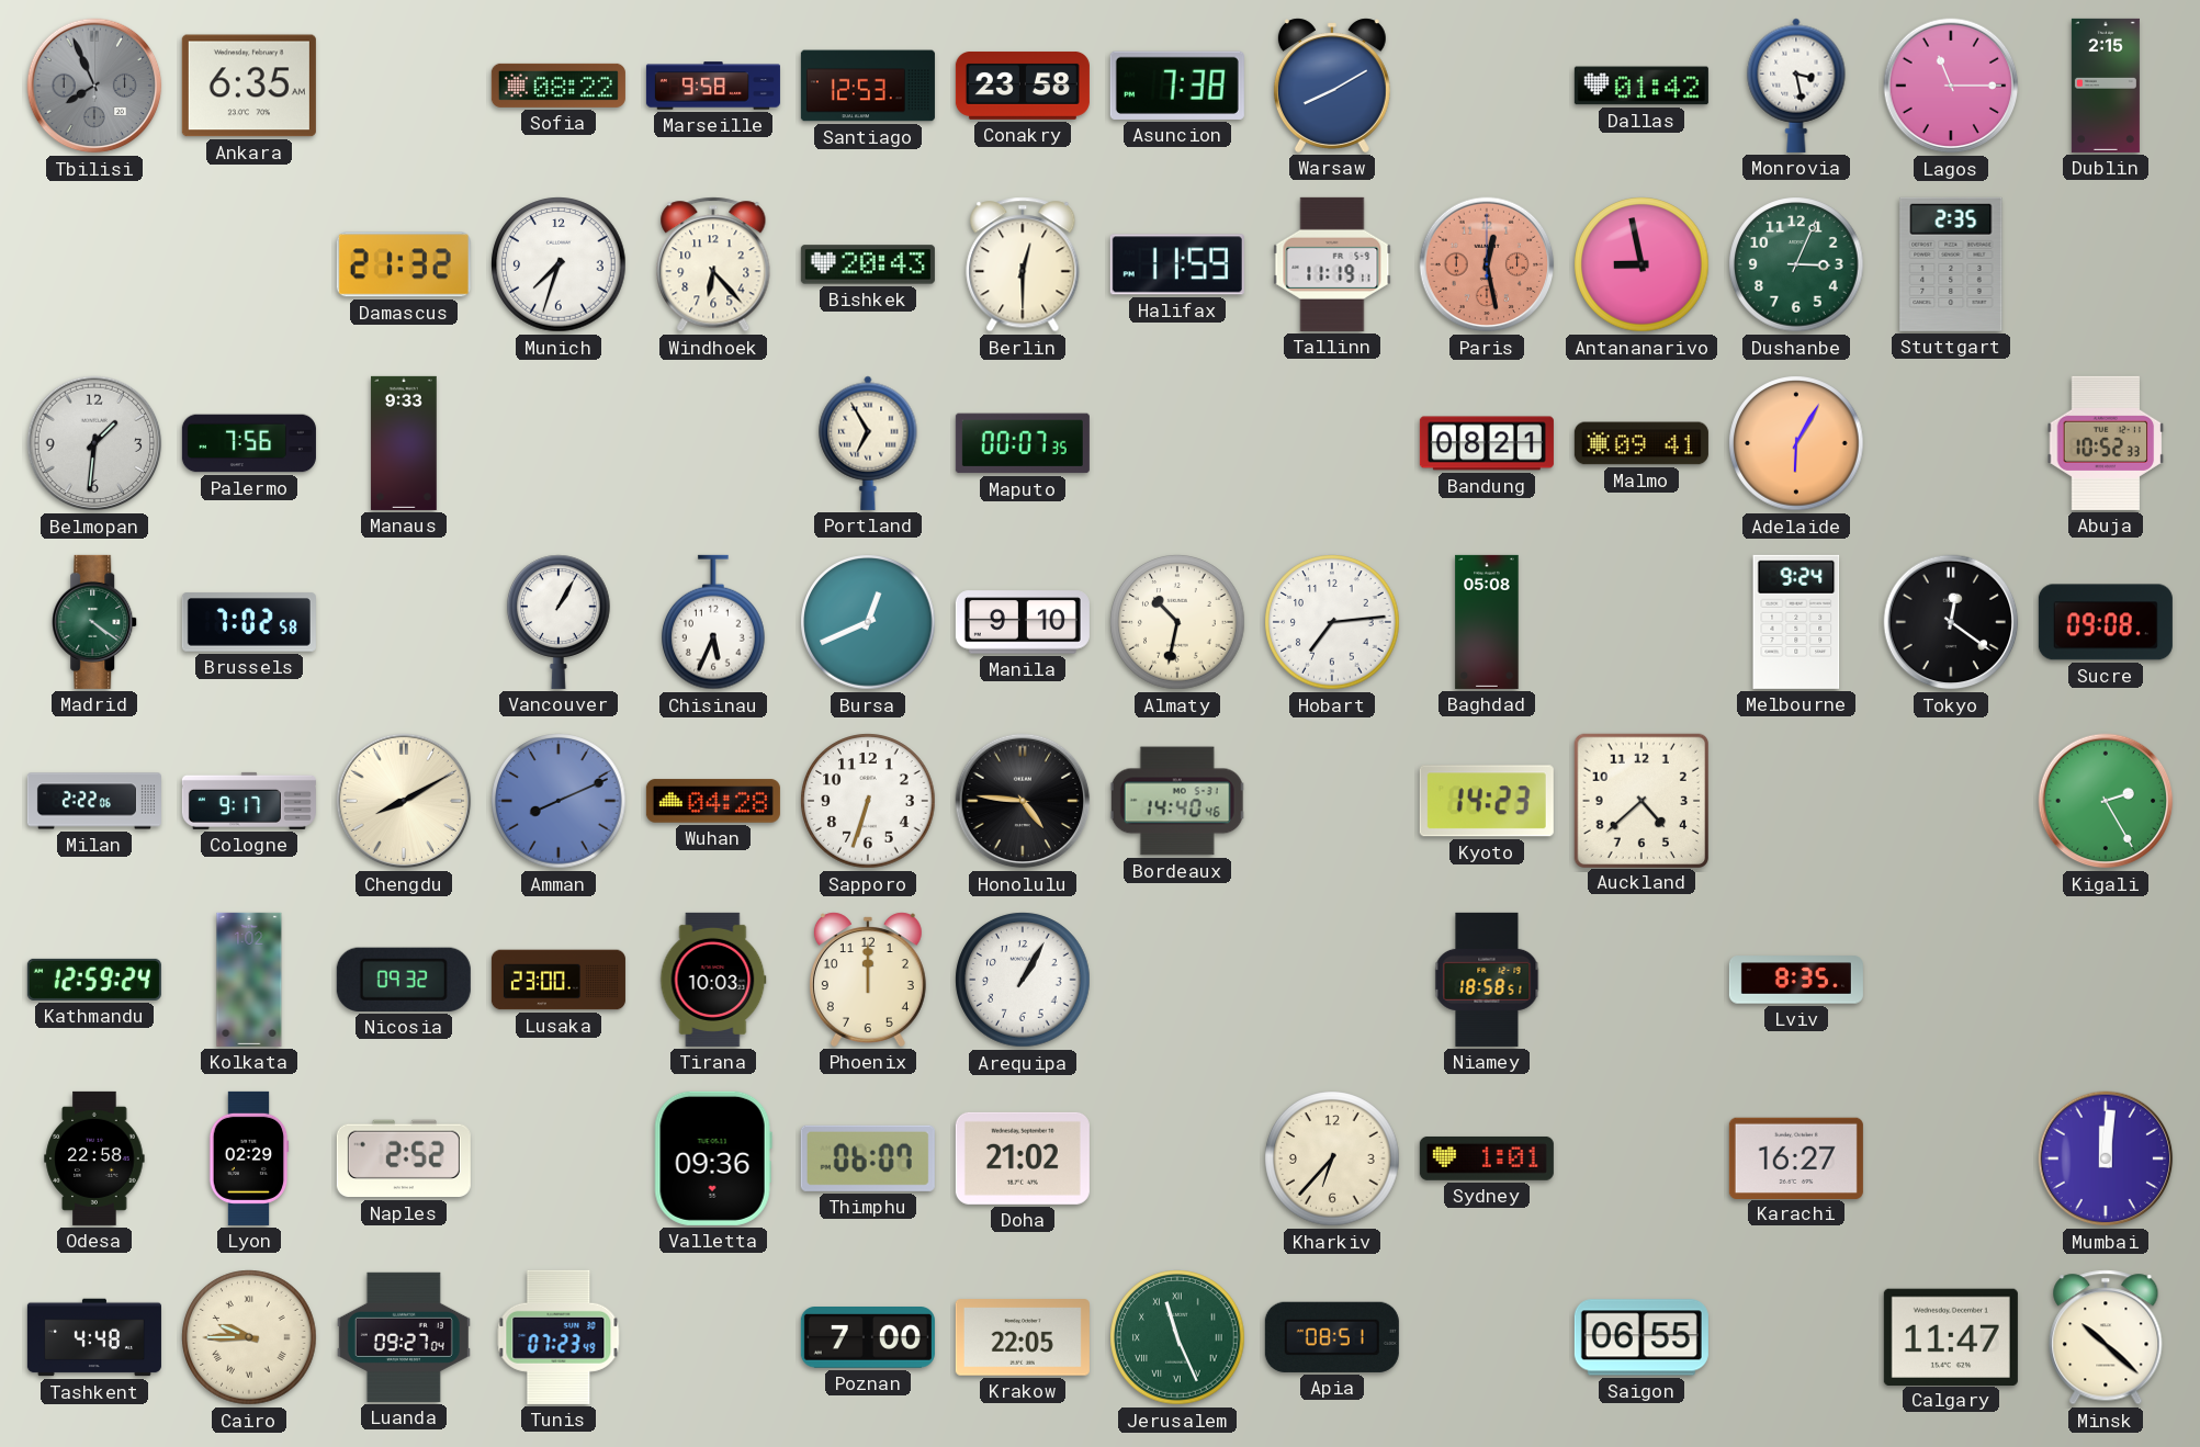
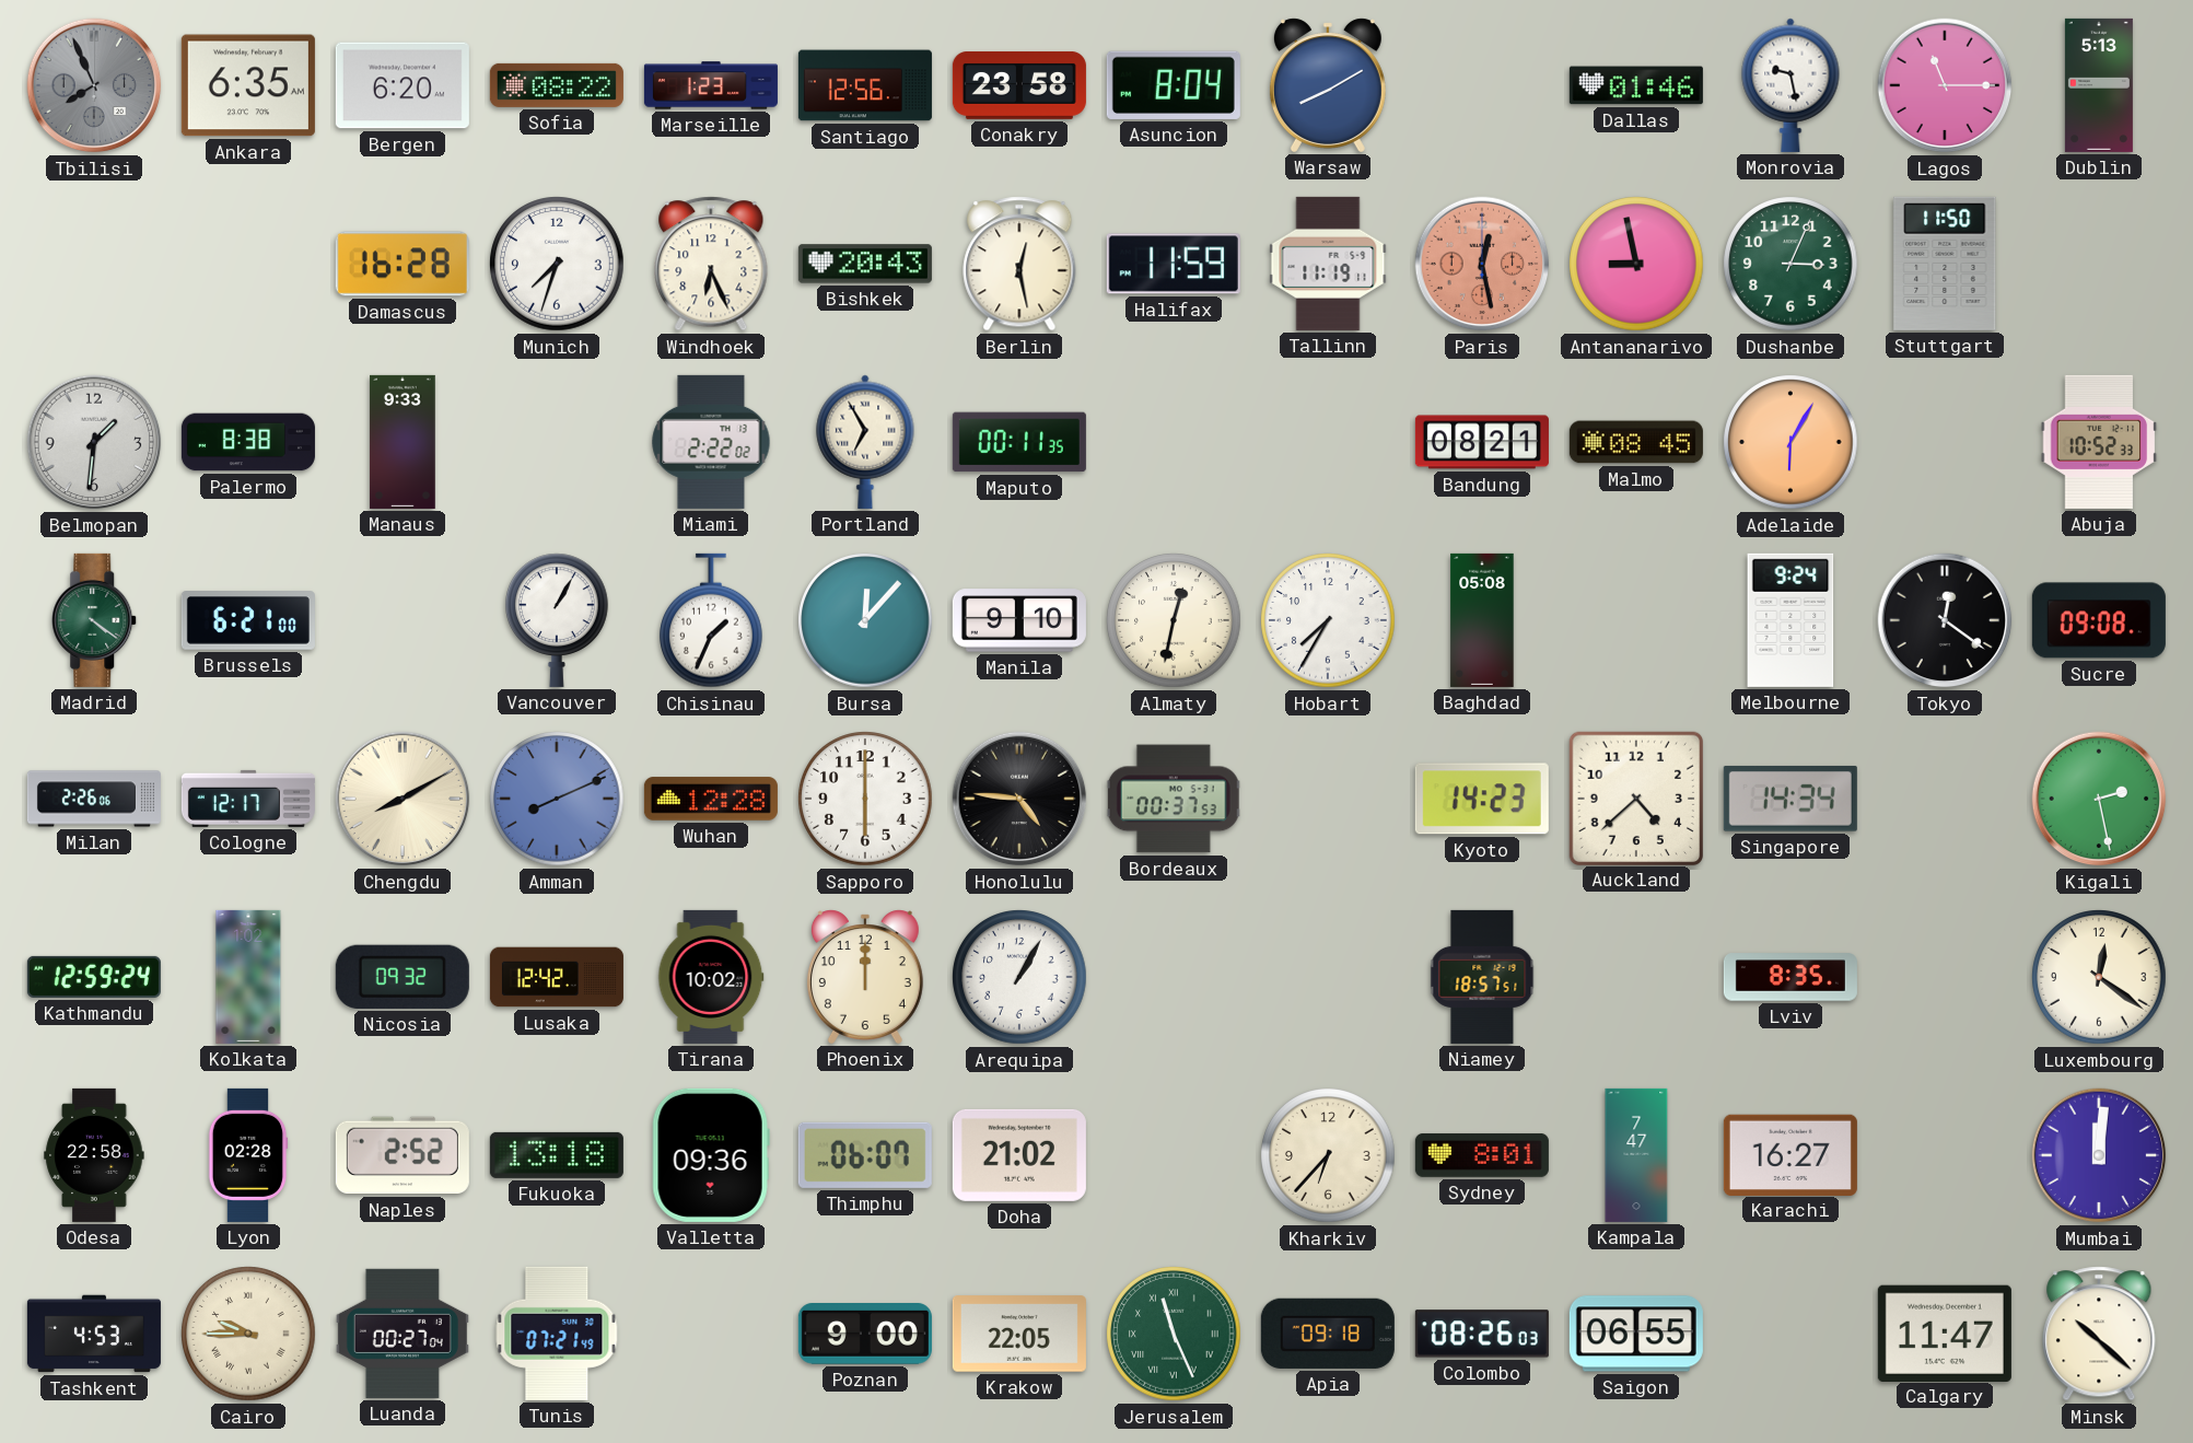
Bergen: none -> 6:20
Marseille: 9:58 -> 1:23
Santiago: 12:53 -> 12:56
Asuncion: 7:38 -> 8:04
Dallas: 01:42 -> 01:46
Monrovia: 3:28 -> 9:28
Dublin: 2:15 -> 5:13
Damascus: 21:32 -> 16:28
Windhoek: 6:23 -> 6:26
Berlin: 12:30 -> 12:28
Stuttgart: 2:35 -> 11:50
Palermo: 7:56 -> 8:38
Miami: none -> 2:22
Maputo: 00:07 -> 00:11
Malmo: 09:41 -> 08:45
Brussels: 7:02 -> 6:21
Chisinau: 5:34 -> 1:34
Bursa: 12:41 -> 12:07
Almaty: 10:32 -> 12:32
Hobart: 7:14 -> 7:35
Milan: 2:22 -> 2:26
Cologne: 9:17 -> 12:17
Wuhan: 04:28 -> 12:28
Sapporo: 6:33 -> 6:00
Bordeaux: 14:40 -> 00:37
Singapore: none -> 14:34
Kigali: 2:25 -> 2:28
Lusaka: 23:00 -> 12:42
Tirana: 10:03 -> 10:02
Niamey: 18:58 -> 18:57
Luxembourg: none -> 12:21
Lyon: 02:29 -> 02:28
Fukuoka: none -> 13:18
Sydney: 1:01 -> 8:01
Kampala: none -> 7:47
Tashkent: 4:48 -> 4:53
Luanda: 09:27 -> 00:27
Tunis: 07:23 -> 07:21
Poznan: 7:00 -> 9:00
Apia: 08:51 -> 09:18
Colombo: none -> 08:26
